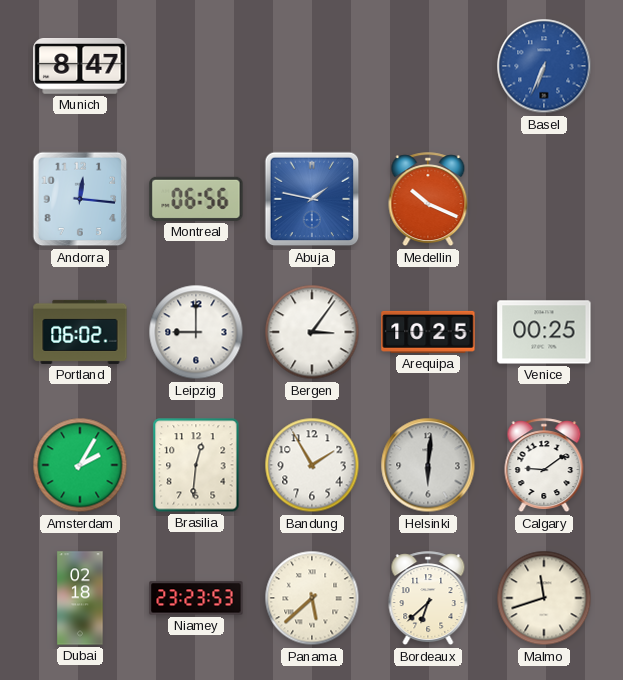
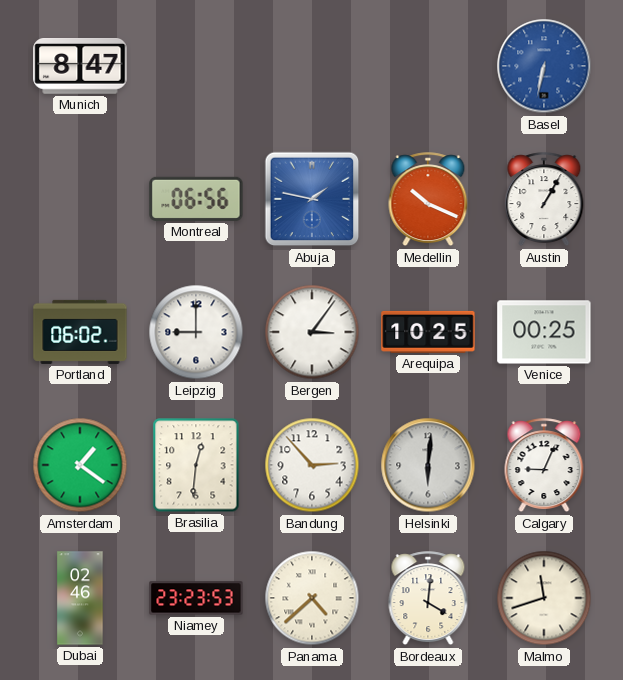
Basel: 6:34 -> 6:32
Andorra: 12:16 -> none
Austin: none -> 1:05
Amsterdam: 2:05 -> 1:21
Bandung: 1:55 -> 2:53
Calgary: 9:09 -> 9:04
Dubai: 02:18 -> 02:46
Panama: 5:38 -> 4:38
Bordeaux: 6:38 -> 4:01
